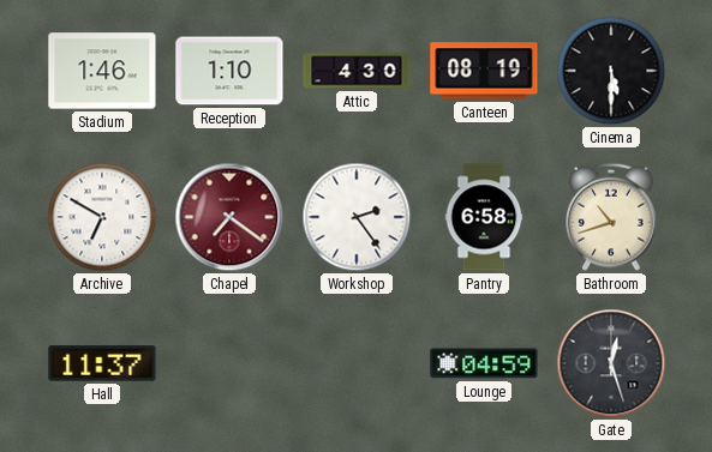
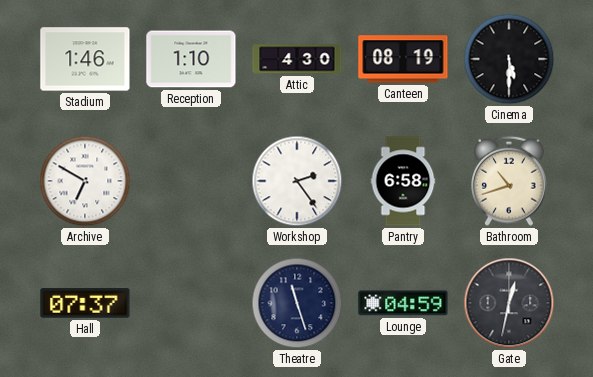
Chapel: 7:21 -> none
Hall: 11:37 -> 07:37
Theatre: none -> 11:27
Gate: 12:27 -> 12:32
